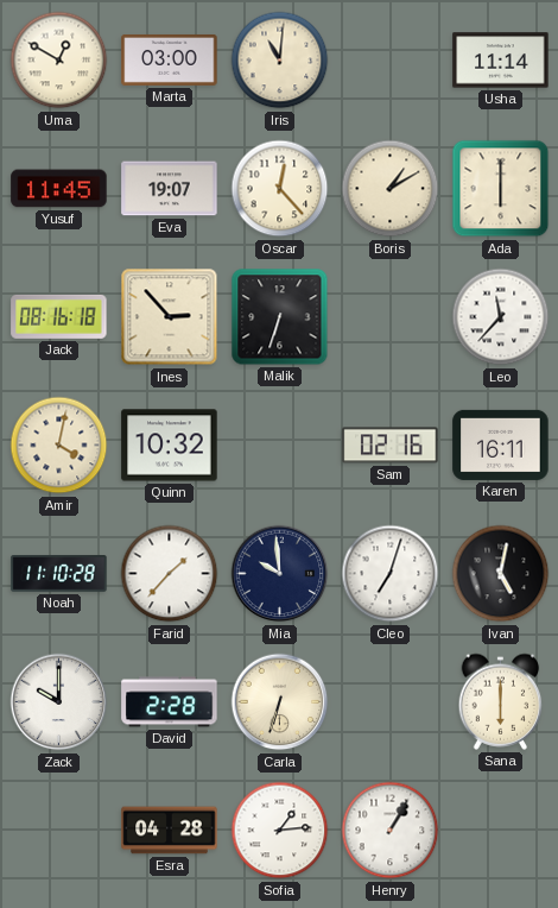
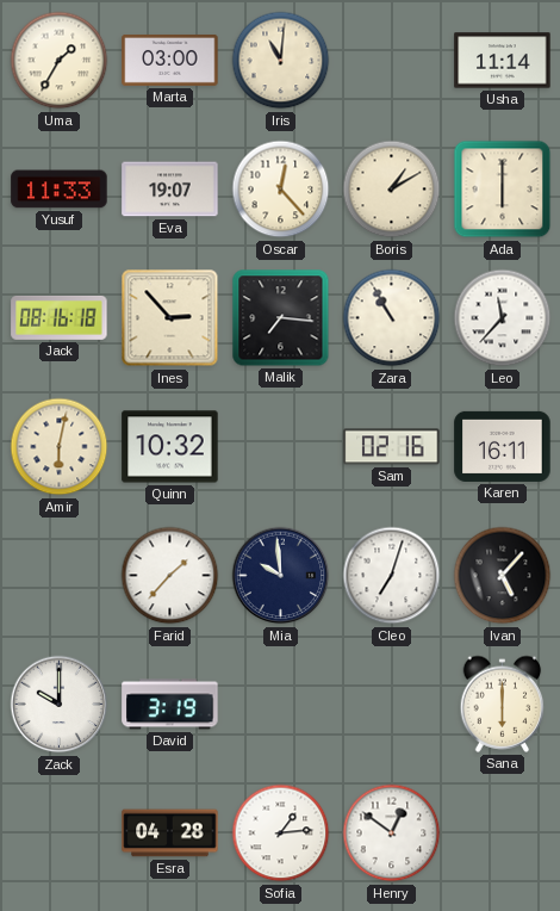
Uma: 12:50 -> 1:35
Yusuf: 11:45 -> 11:33
Malik: 6:33 -> 7:16
Zara: none -> 10:55
Amir: 4:02 -> 6:02
Noah: 11:10 -> none
Ivan: 5:02 -> 5:07
David: 2:28 -> 3:19
Carla: 6:33 -> none
Henry: 1:05 -> 12:51
